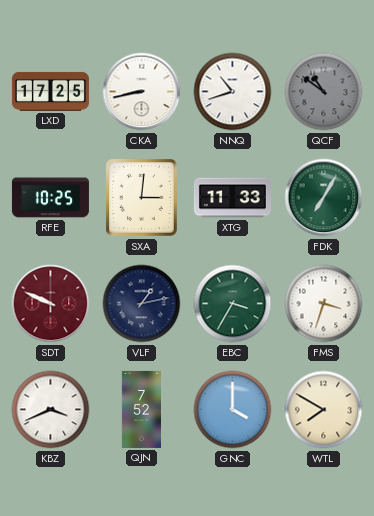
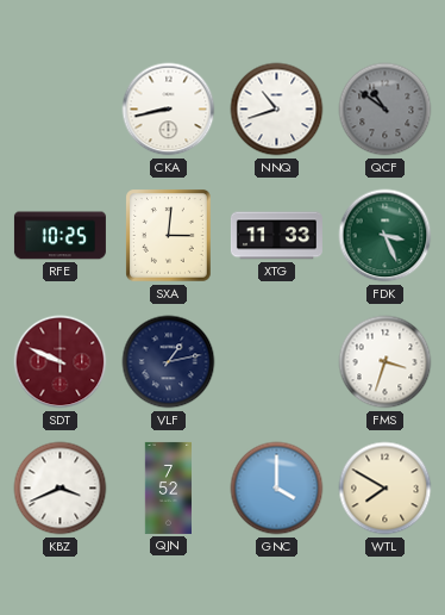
LXD: 17:25 -> none
FDK: 7:05 -> 3:26
EBC: 3:35 -> none
